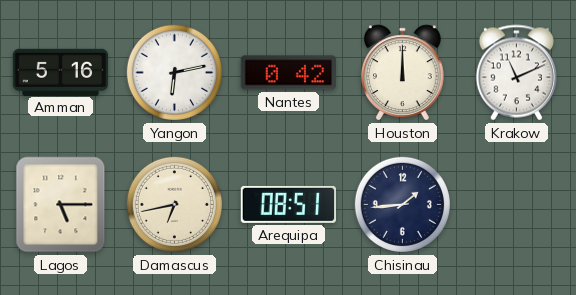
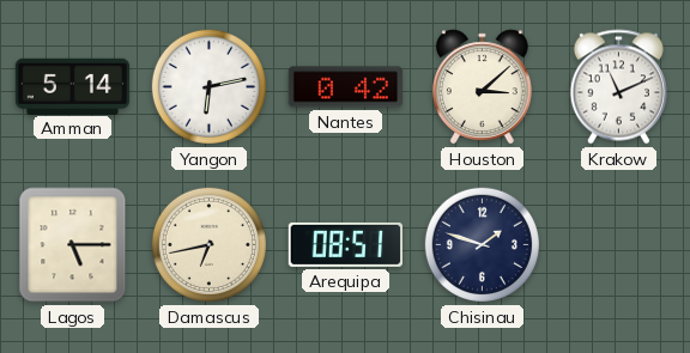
Amman: 5:16 -> 5:14
Houston: 12:00 -> 3:08
Chisinau: 1:44 -> 1:48
